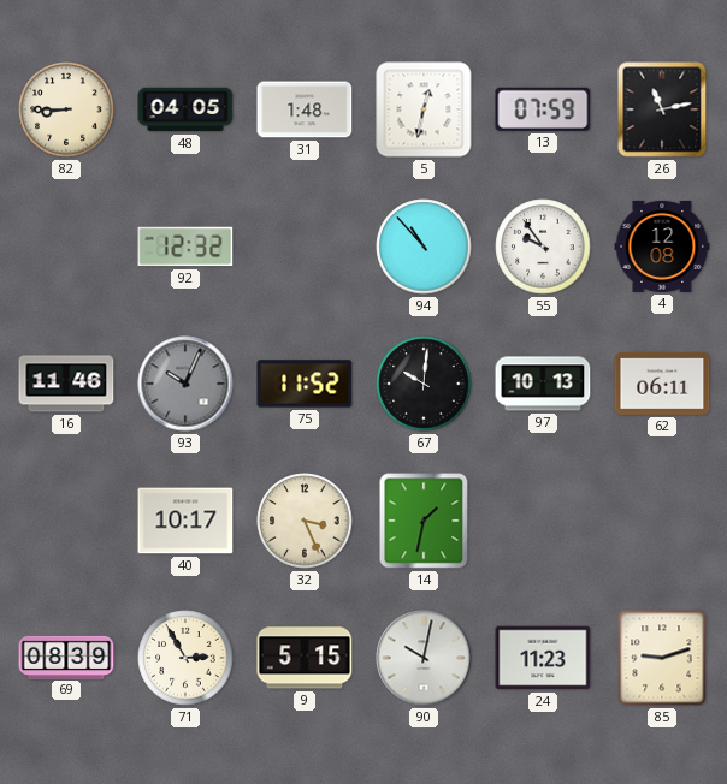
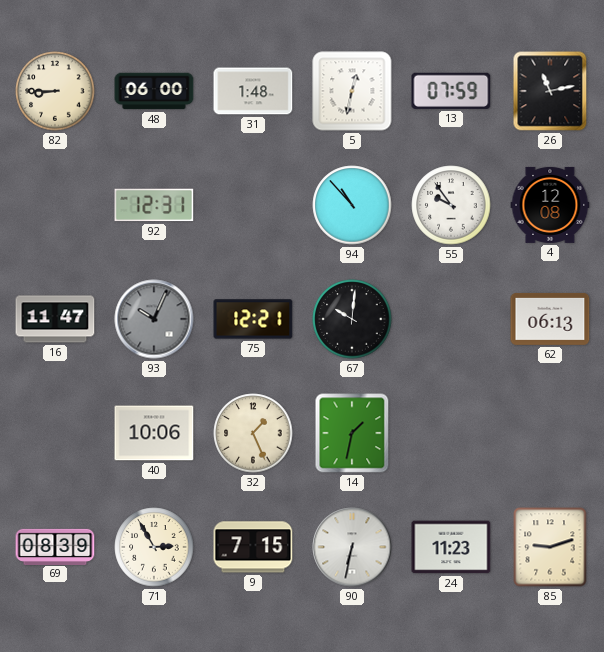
48: 04:05 -> 06:00
92: 12:32 -> 12:31
16: 11:46 -> 11:47
75: 11:52 -> 12:21
97: 10:13 -> none
62: 06:11 -> 06:13
40: 10:17 -> 10:06
32: 3:26 -> 1:26
9: 5:15 -> 7:15
90: 10:02 -> 6:32
